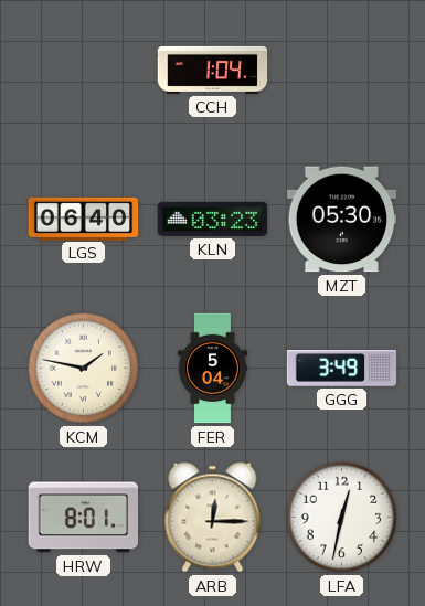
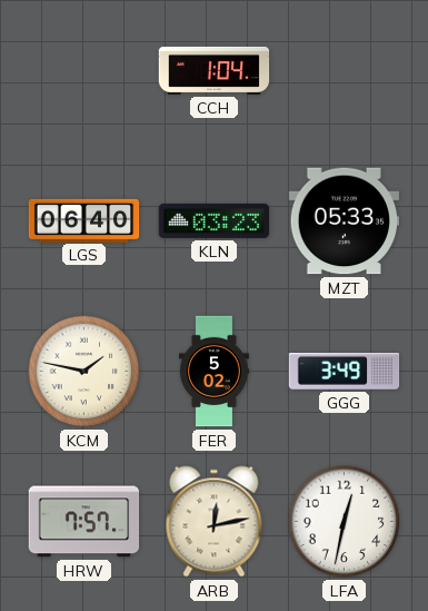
MZT: 05:30 -> 05:33
FER: 5:04 -> 5:02
HRW: 8:01 -> 7:57
ARB: 12:15 -> 12:13
